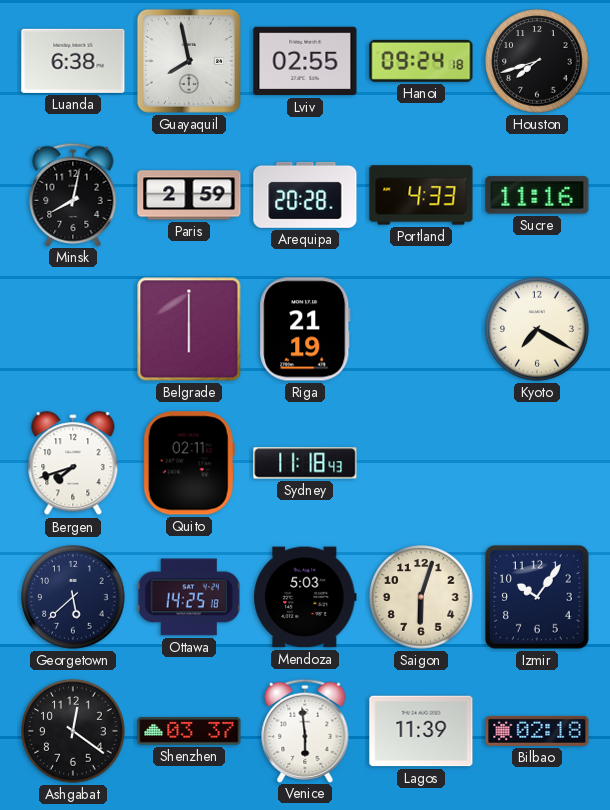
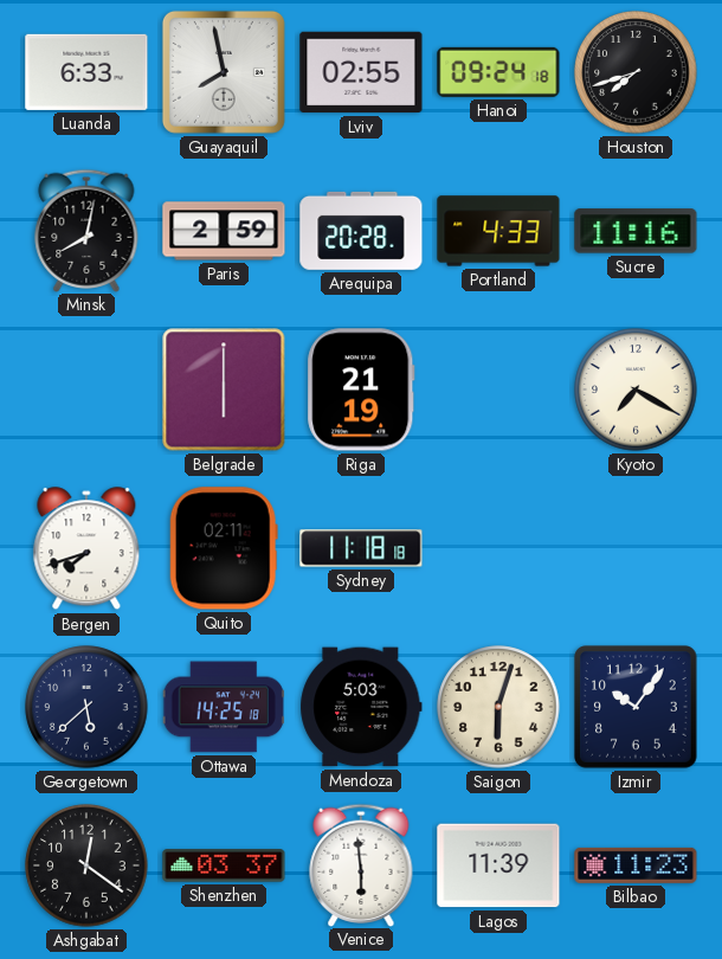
Luanda: 6:38 -> 6:33
Sydney: 11:18:43 -> 11:18:18
Bilbao: 02:18 -> 11:23
